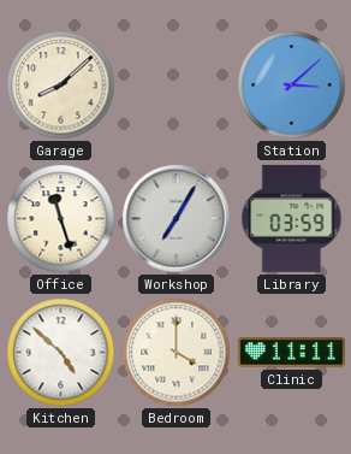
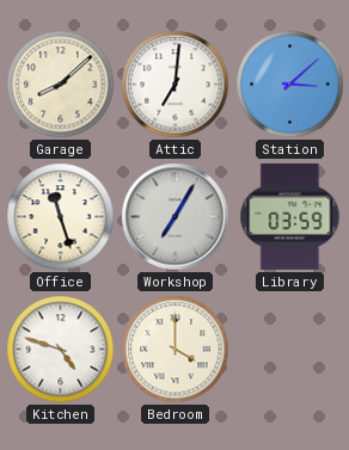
Attic: none -> 7:01
Kitchen: 4:52 -> 4:48
Clinic: 11:11 -> none
